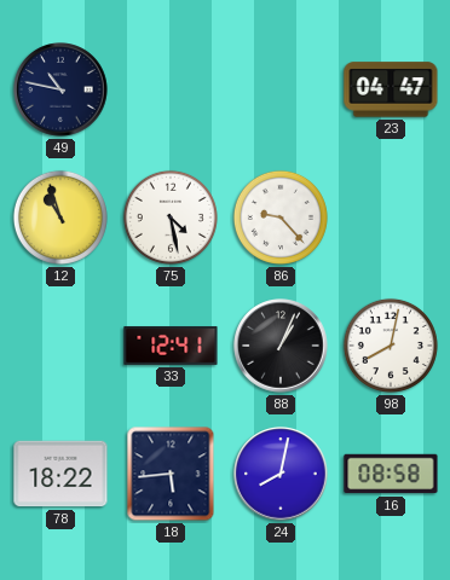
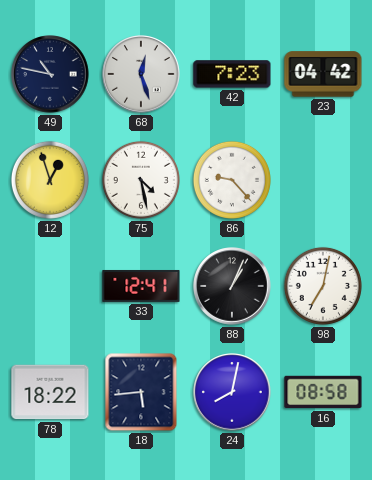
68: none -> 12:27
42: none -> 7:23
23: 04:47 -> 04:42
12: 10:57 -> 12:57
98: 8:02 -> 7:02
